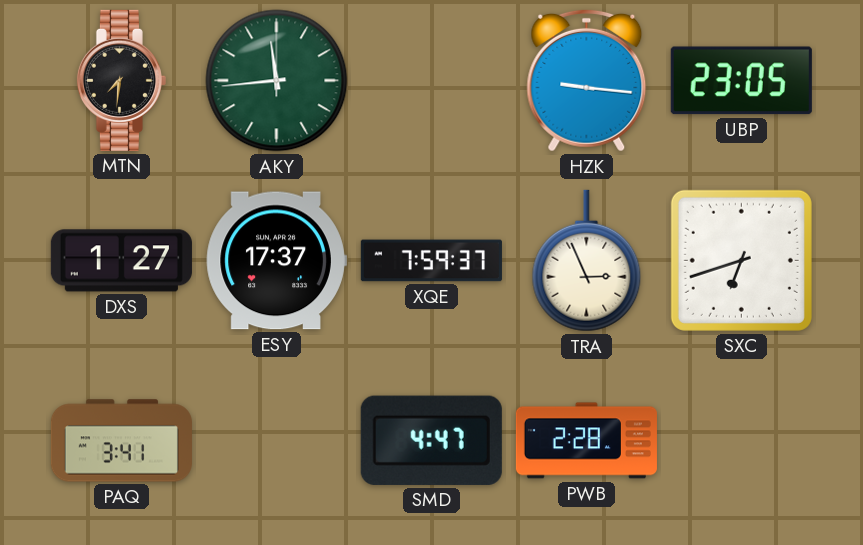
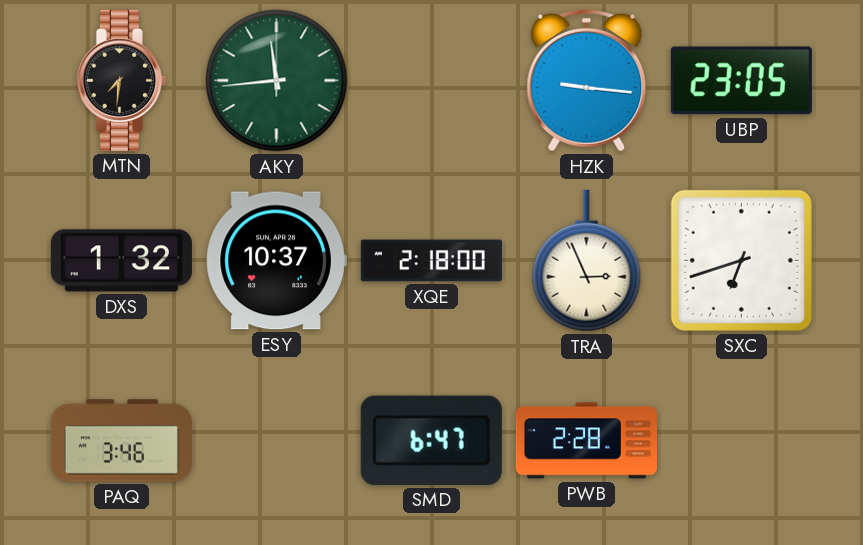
DXS: 1:27 -> 1:32
ESY: 17:37 -> 10:37
XQE: 7:59 -> 2:18
PAQ: 3:41 -> 3:46
SMD: 4:47 -> 6:47
